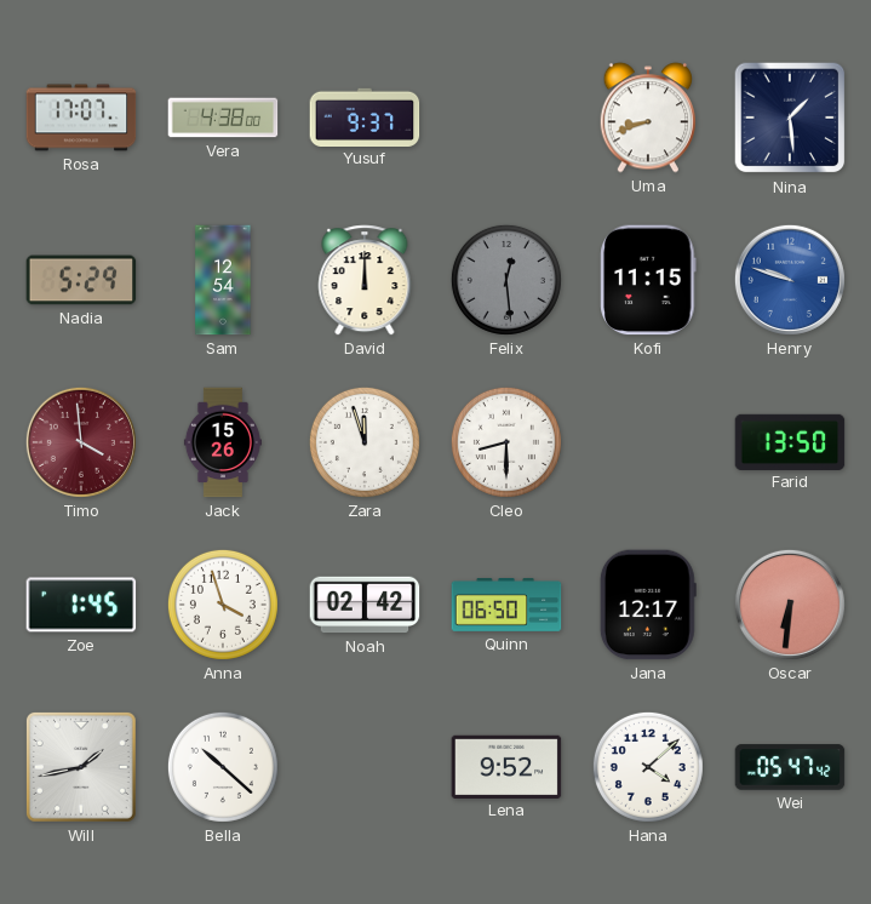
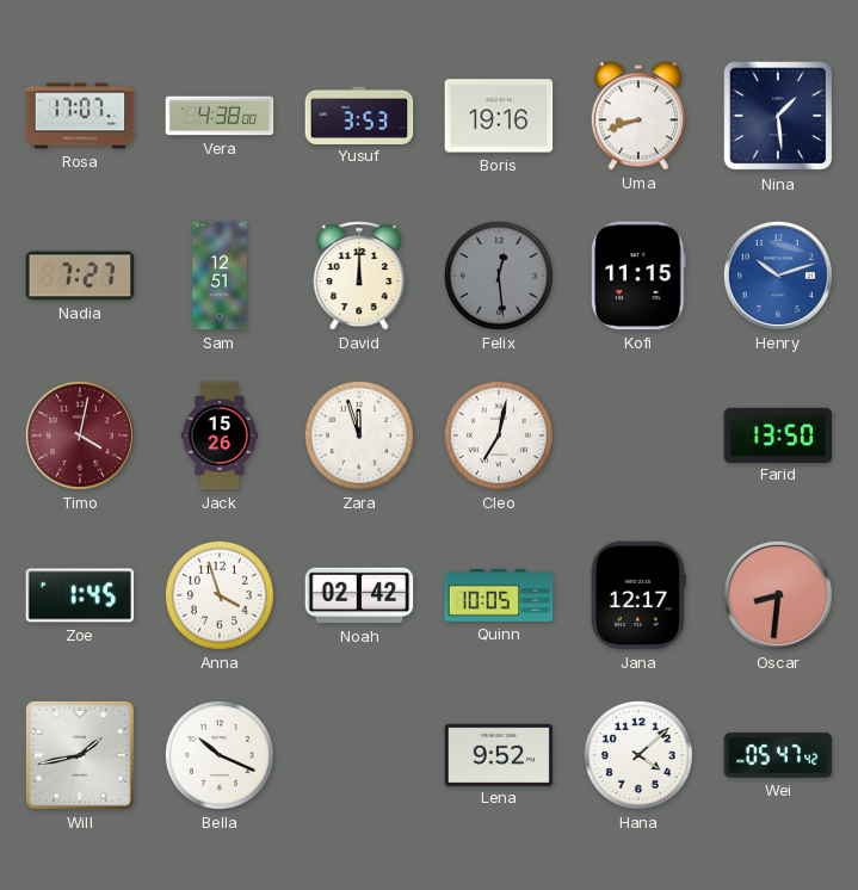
Yusuf: 9:37 -> 3:53
Boris: none -> 19:16
Nadia: 5:29 -> 7:27
Sam: 12:54 -> 12:51
Henry: 9:48 -> 10:12
Timo: 3:59 -> 4:02
Cleo: 8:30 -> 7:02
Quinn: 06:50 -> 10:05
Oscar: 6:31 -> 8:31
Bella: 10:22 -> 10:19
